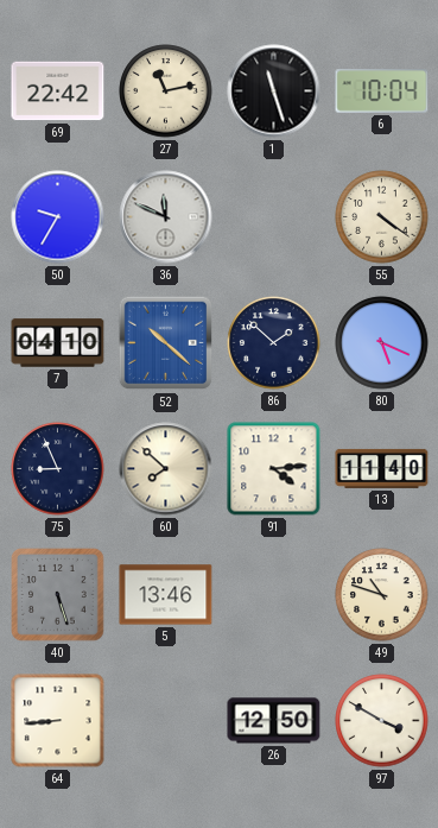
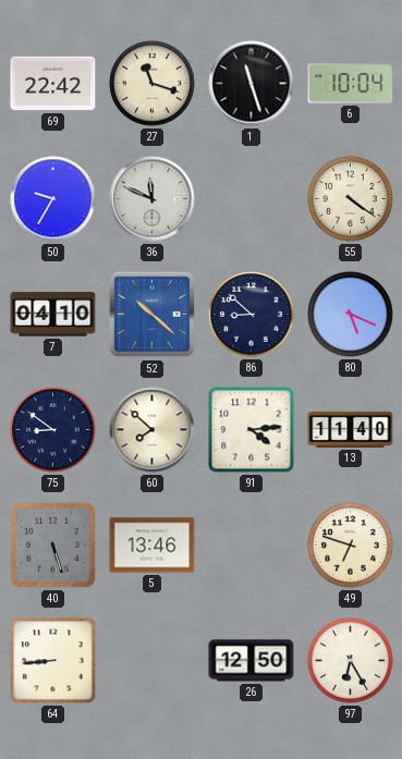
27: 11:13 -> 11:18
86: 1:52 -> 8:52
75: 8:56 -> 8:51
49: 10:48 -> 6:48
97: 3:50 -> 6:25
